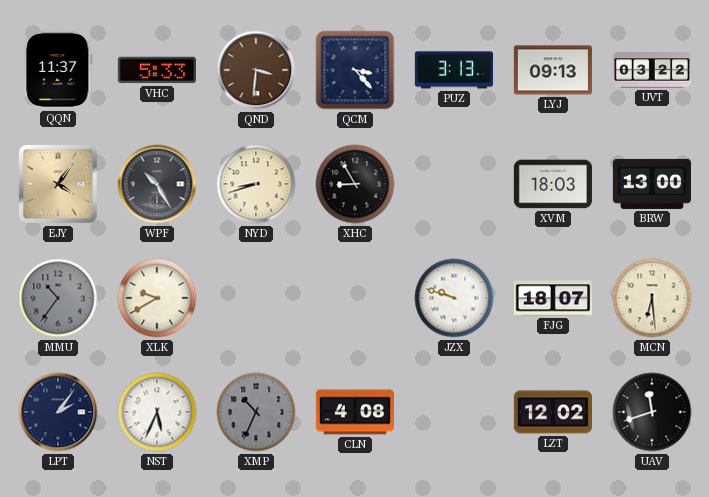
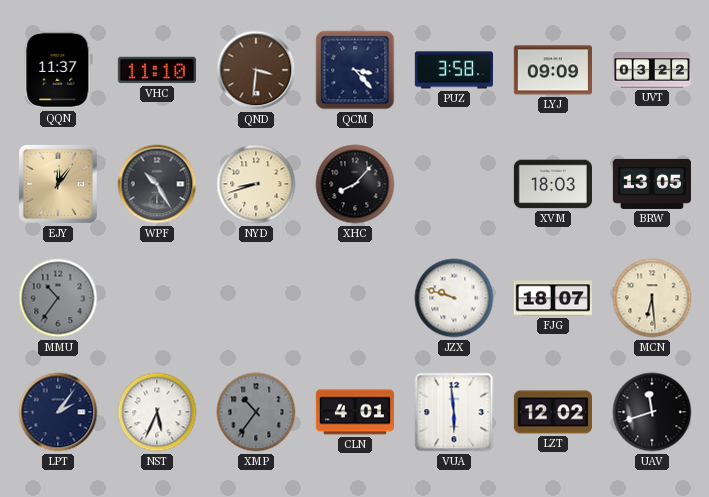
VHC: 5:33 -> 11:10
PUZ: 3:13 -> 3:58
LYJ: 09:13 -> 09:09
EJY: 4:06 -> 12:06
XHC: 8:55 -> 8:07
BRW: 13:00 -> 13:05
XLK: 9:40 -> none
XMP: 10:34 -> 10:36
CLN: 4:08 -> 4:01
VUA: none -> 5:59
